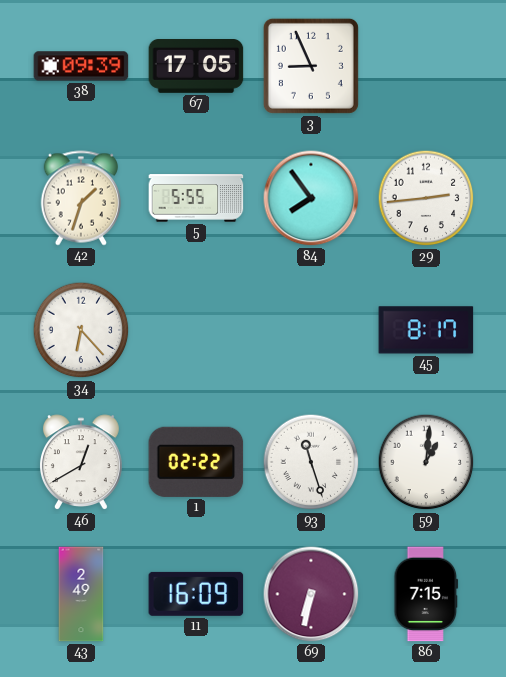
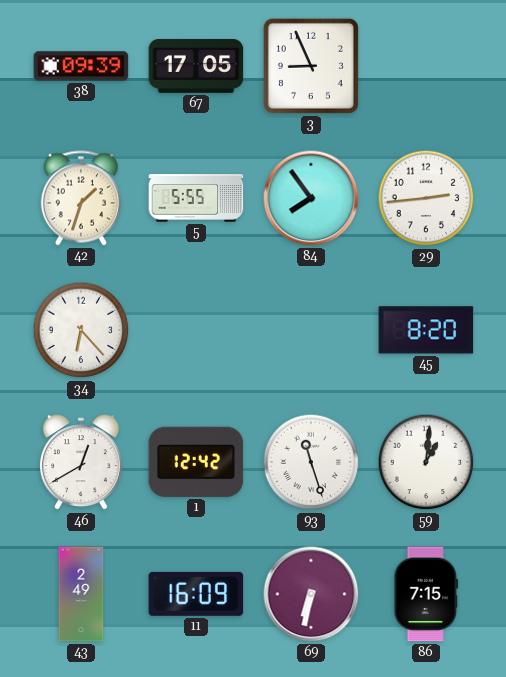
45: 8:17 -> 8:20
1: 02:22 -> 12:42
